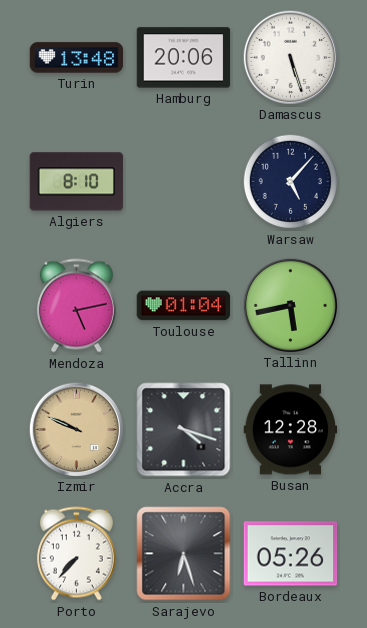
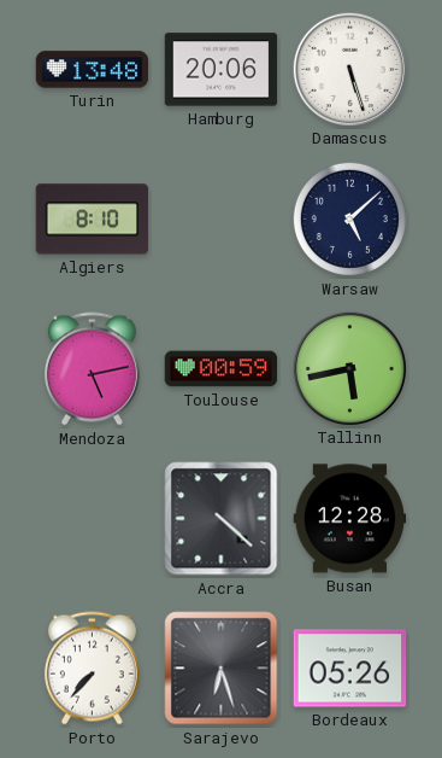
Warsaw: 5:07 -> 5:08
Toulouse: 01:04 -> 00:59
Izmir: 9:49 -> none
Accra: 4:18 -> 4:22
